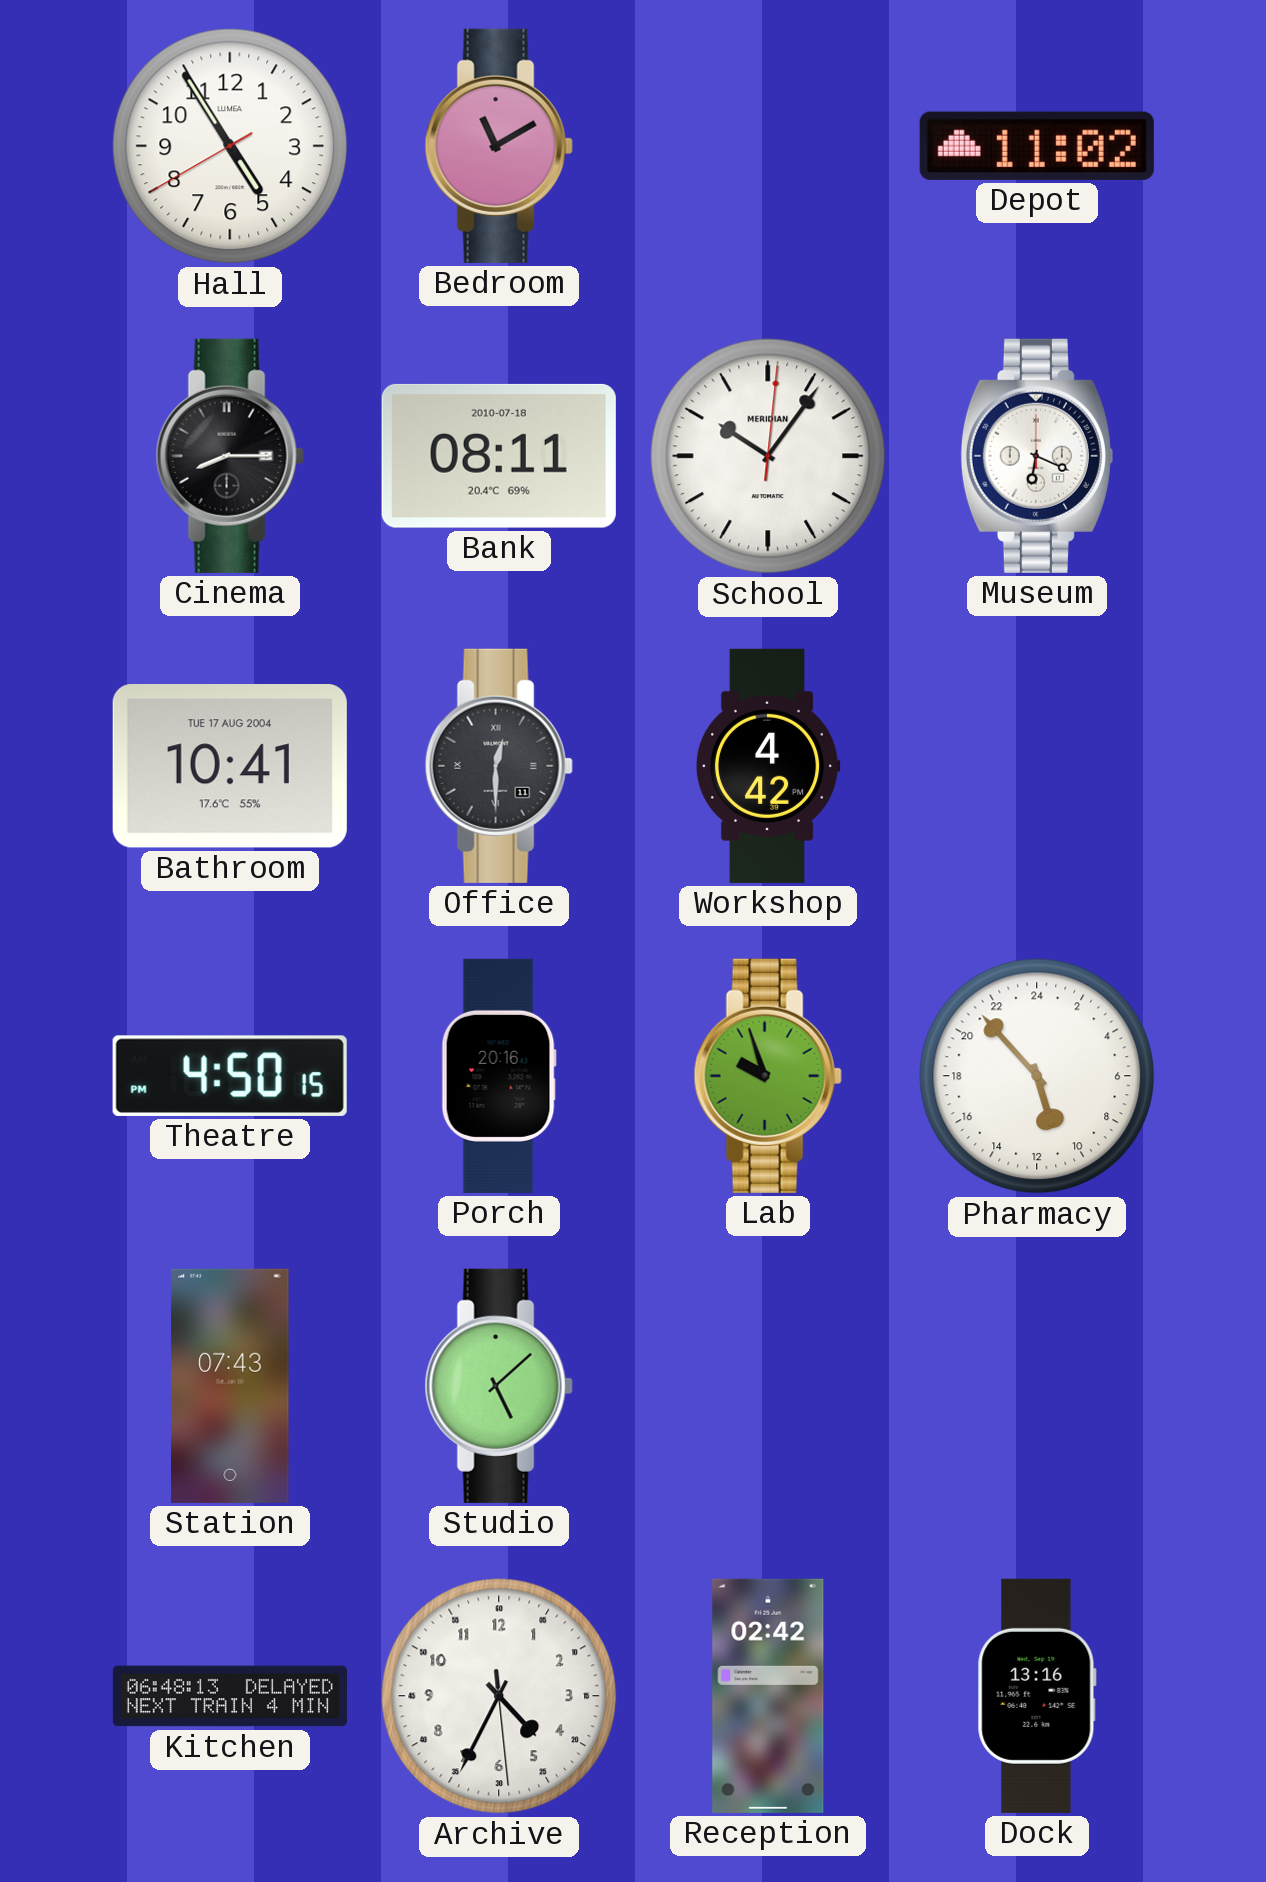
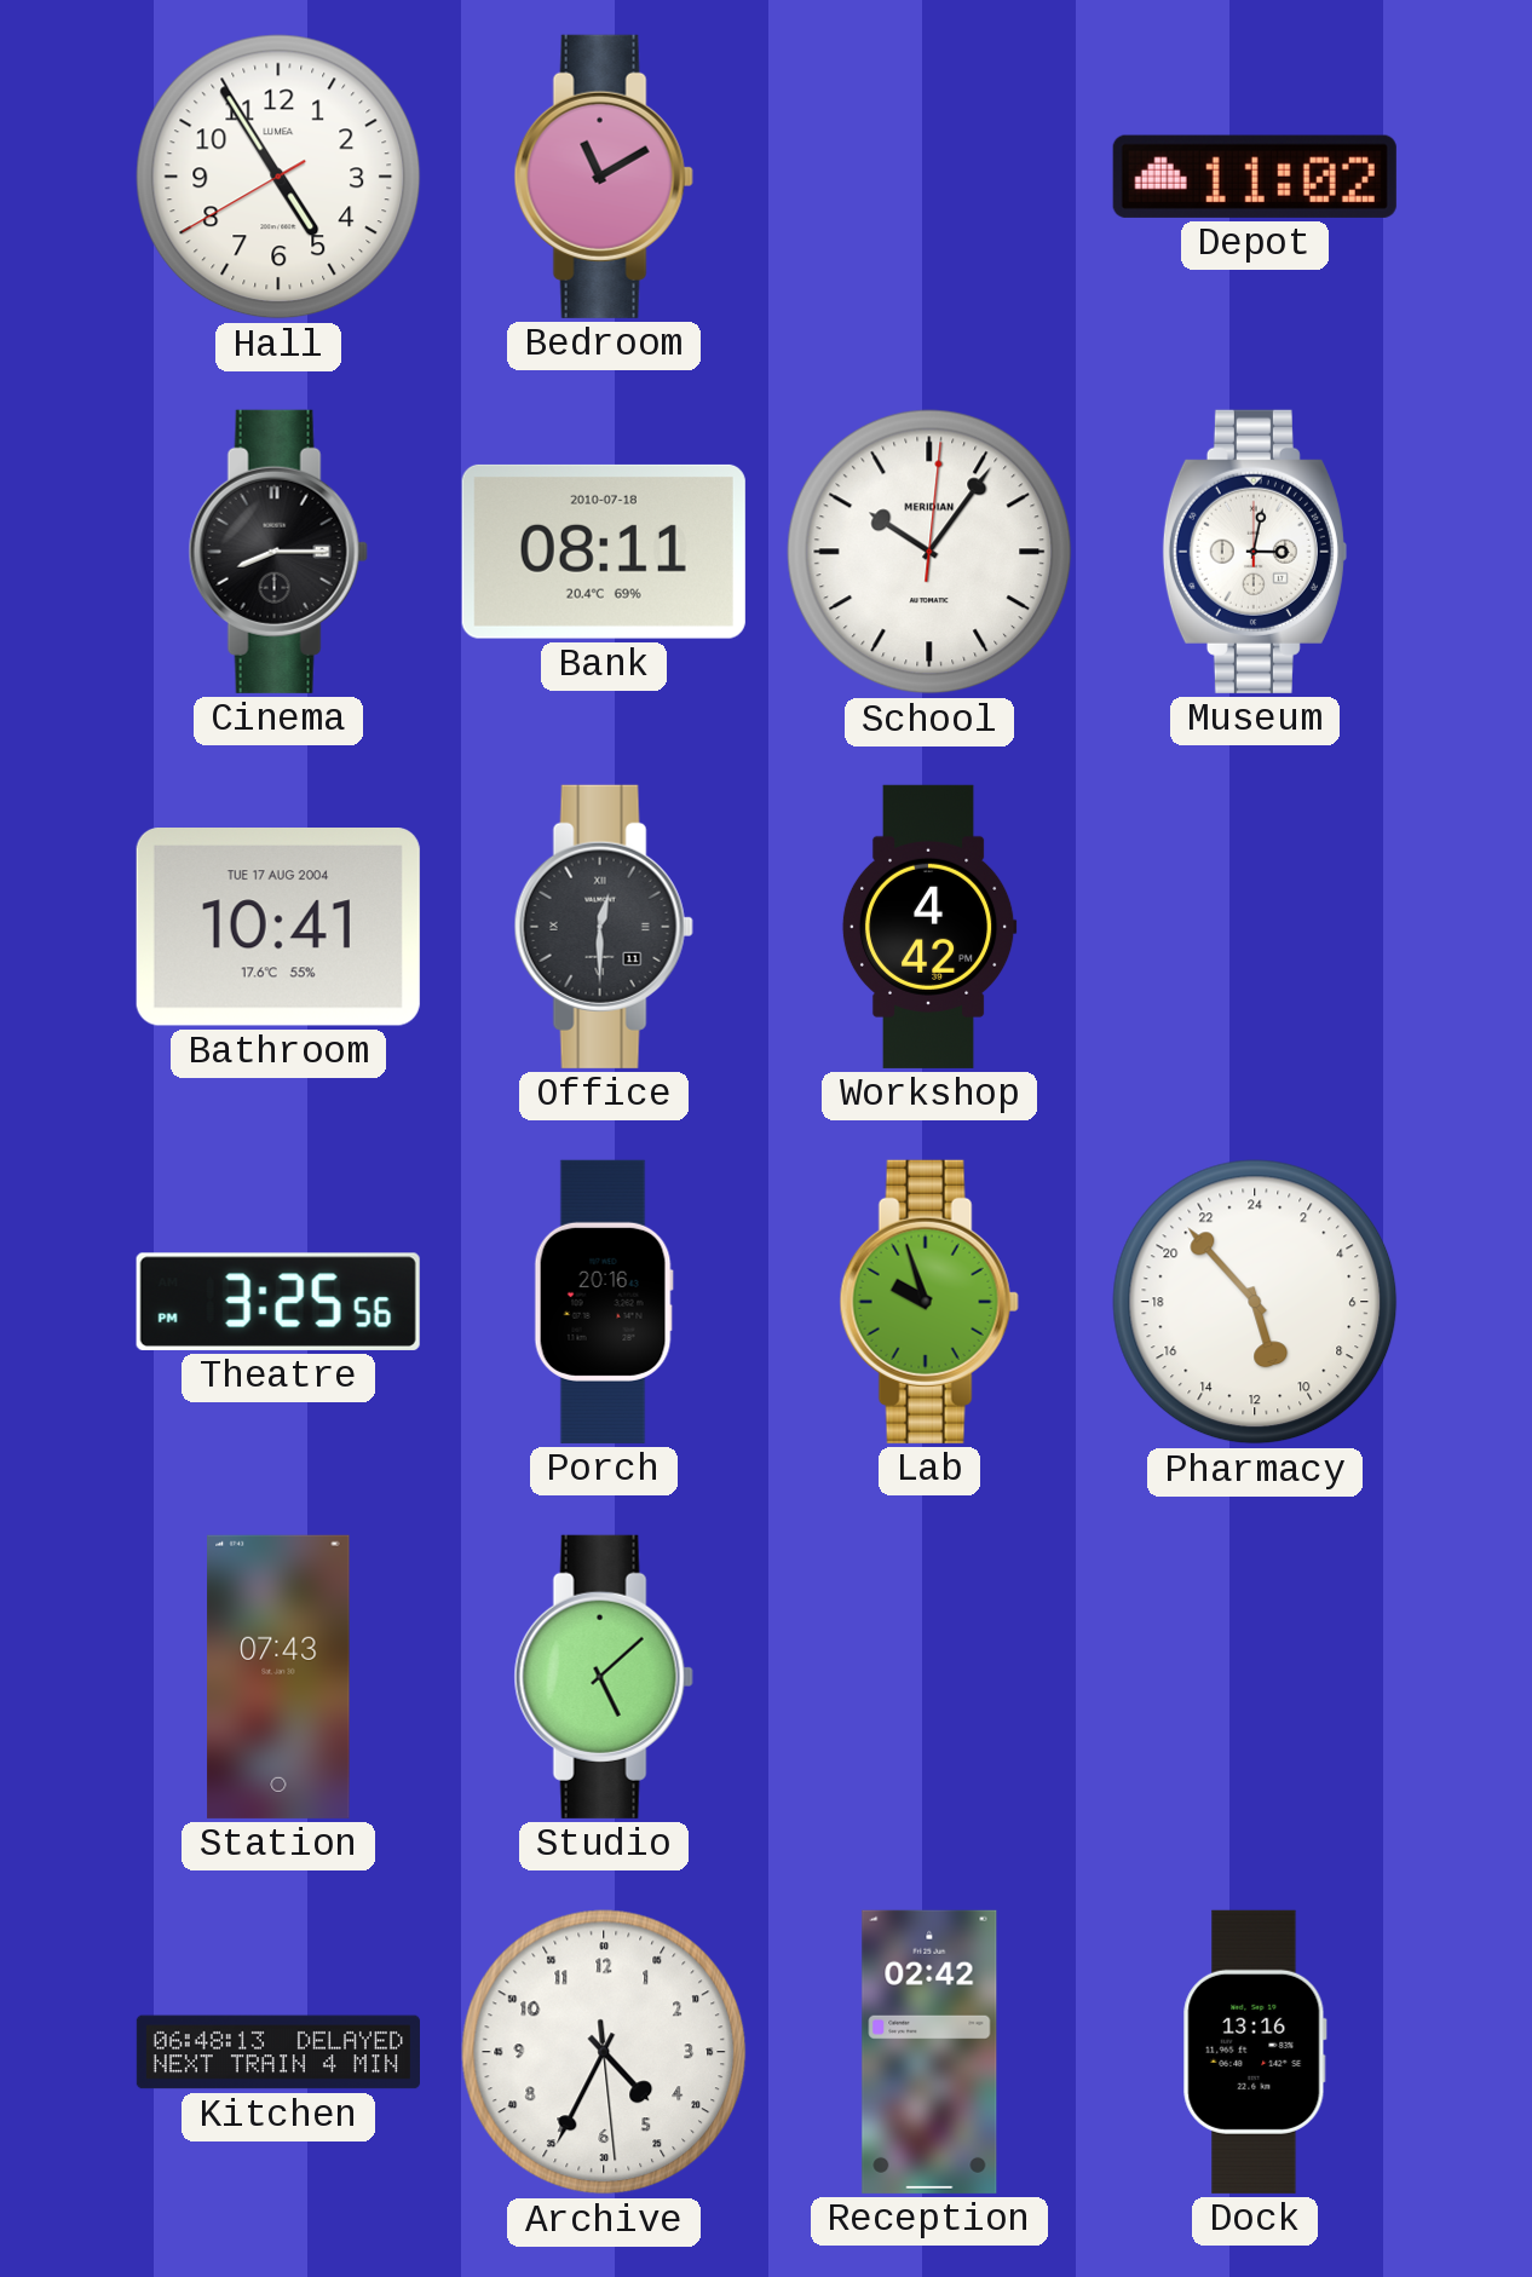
Museum: 6:19 -> 3:02
Theatre: 4:50 -> 3:25
